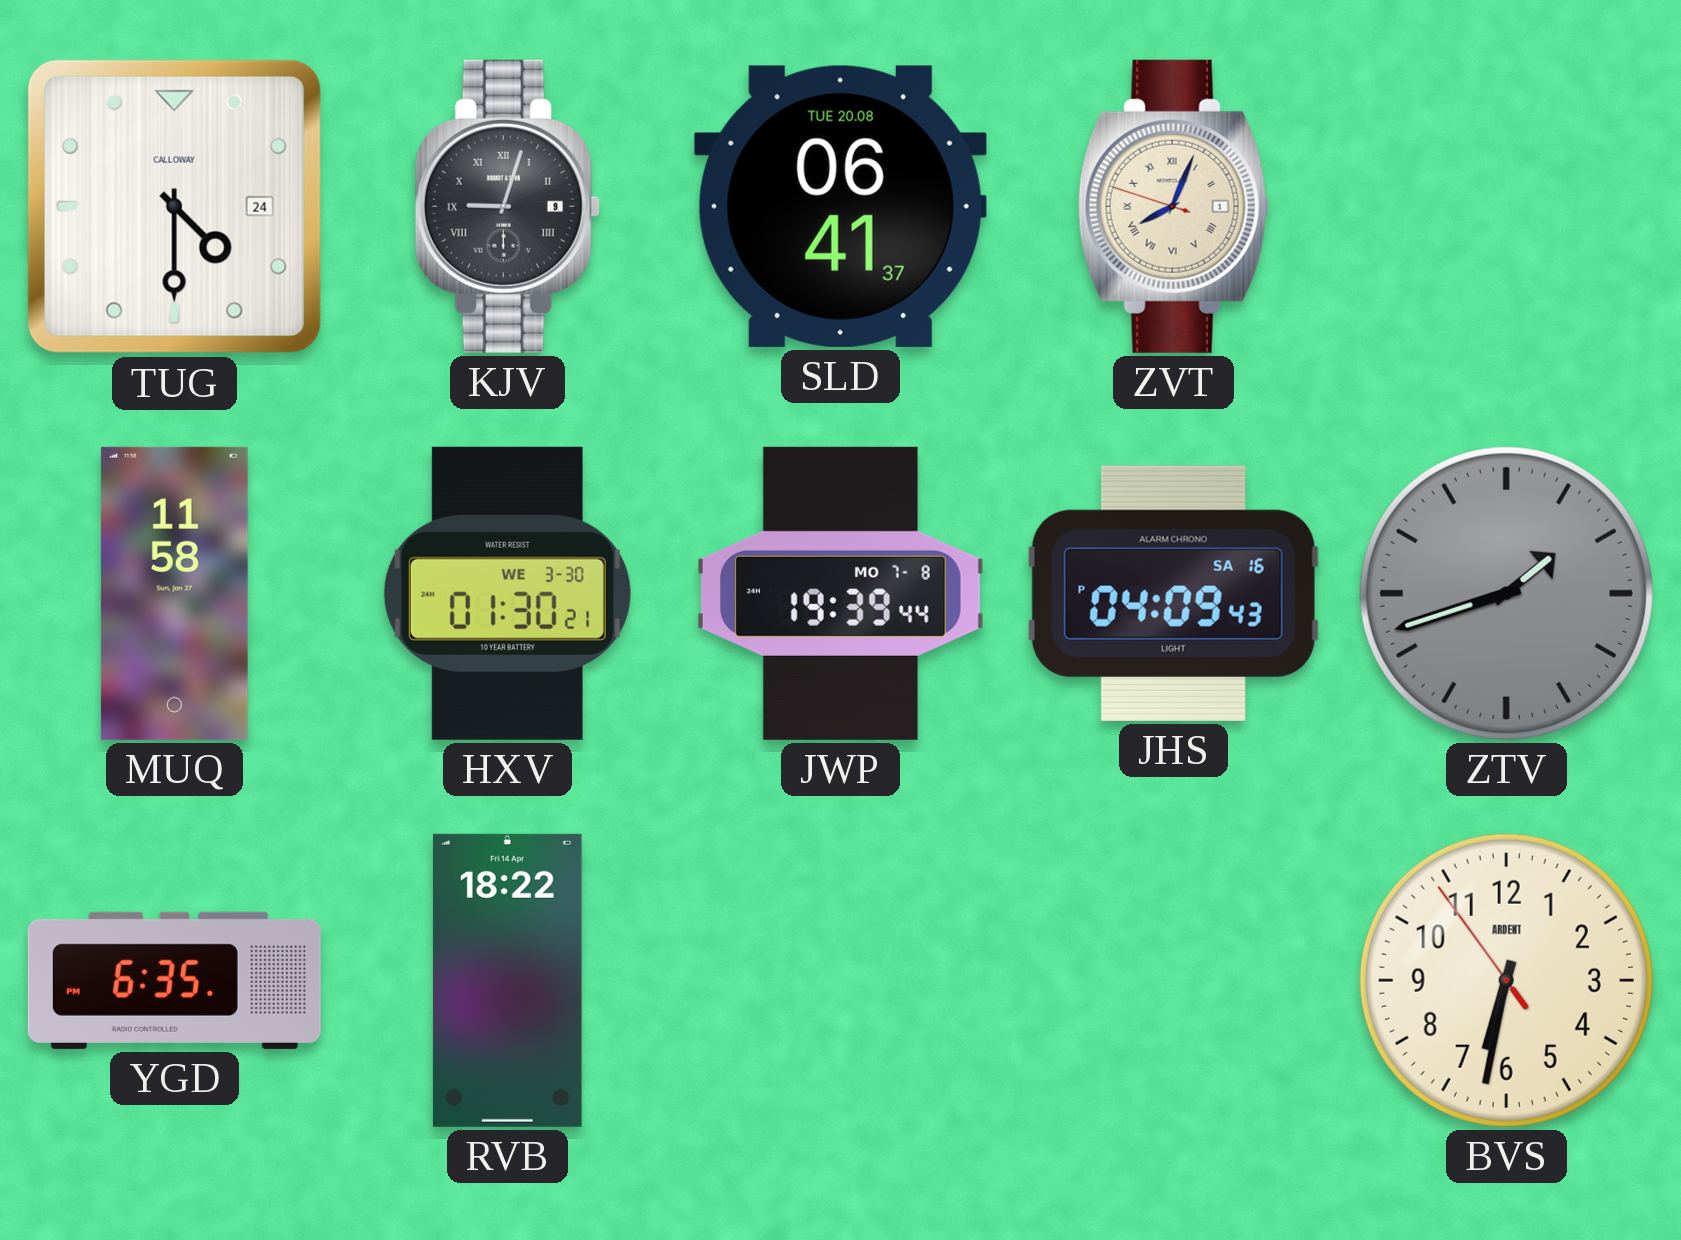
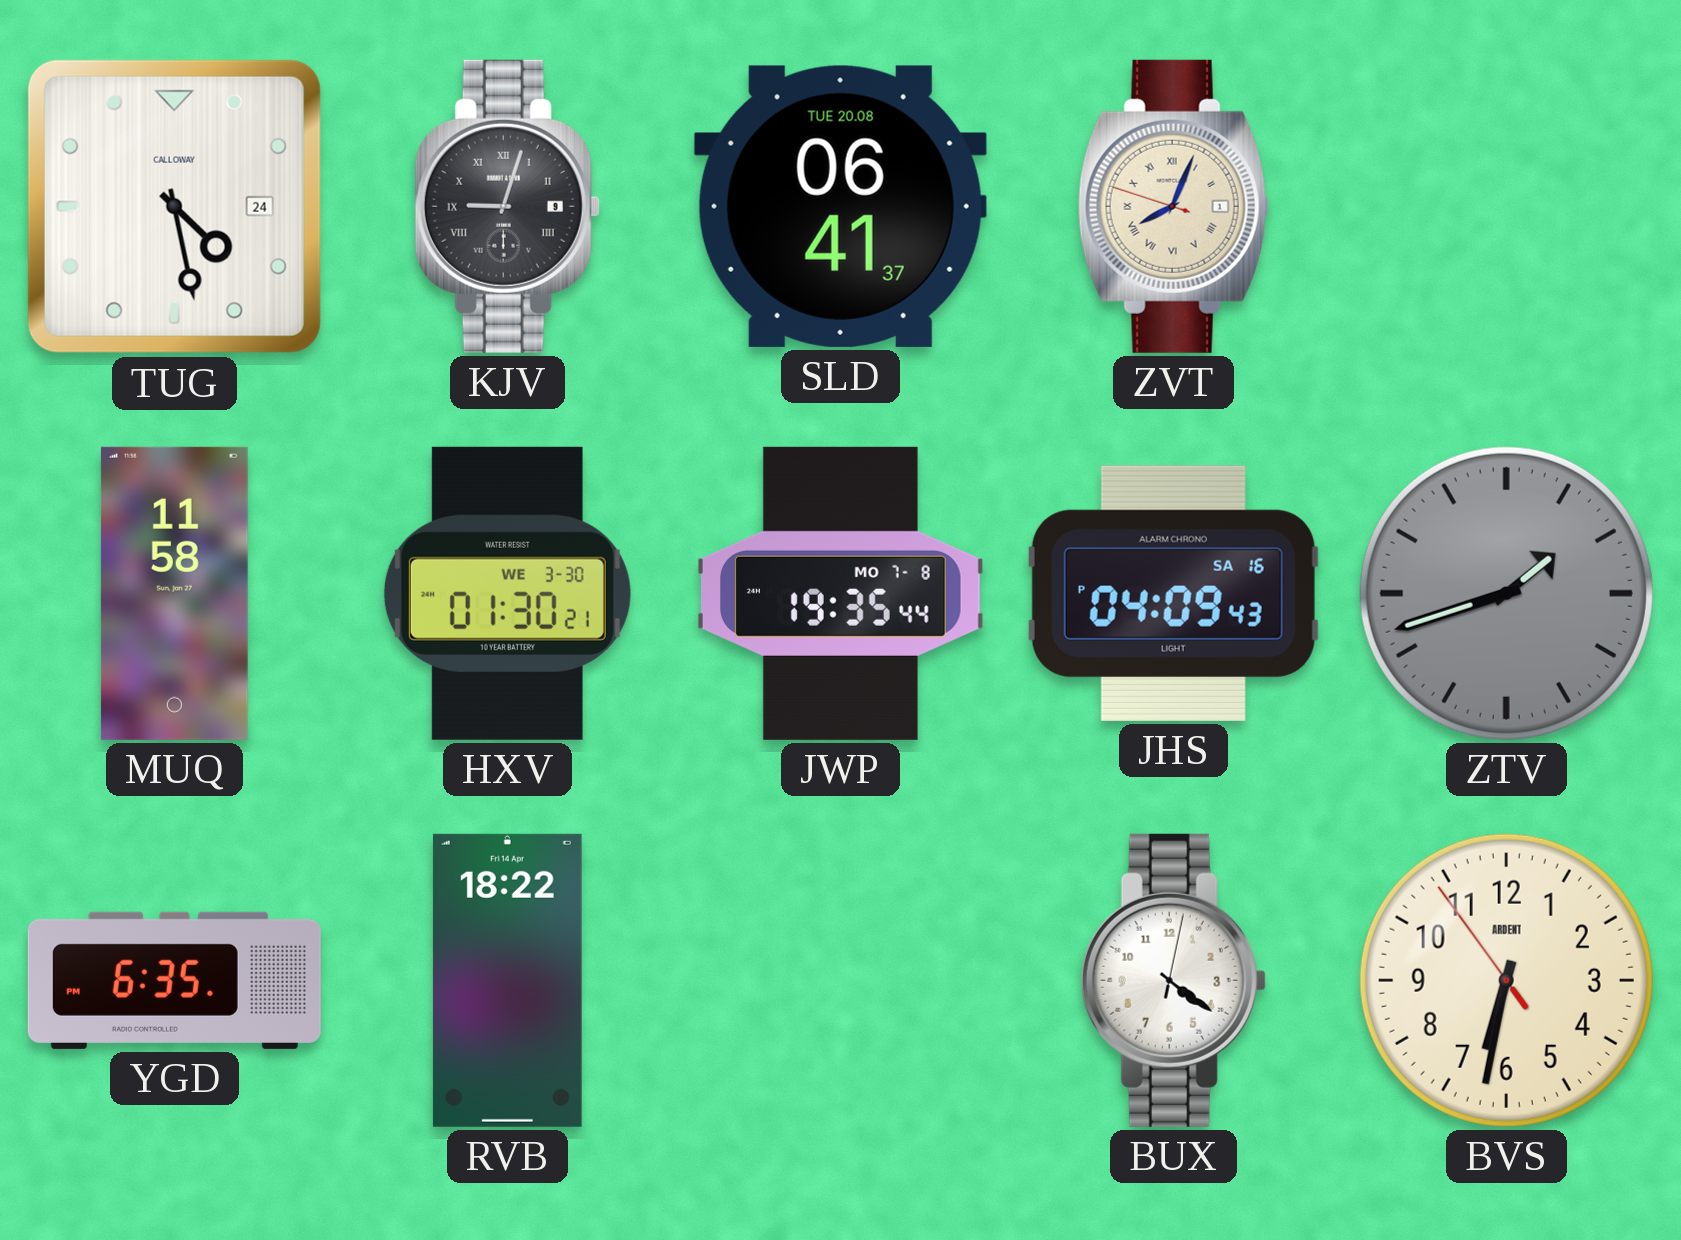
TUG: 4:30 -> 4:28
JWP: 19:39 -> 19:35
BUX: none -> 4:21
